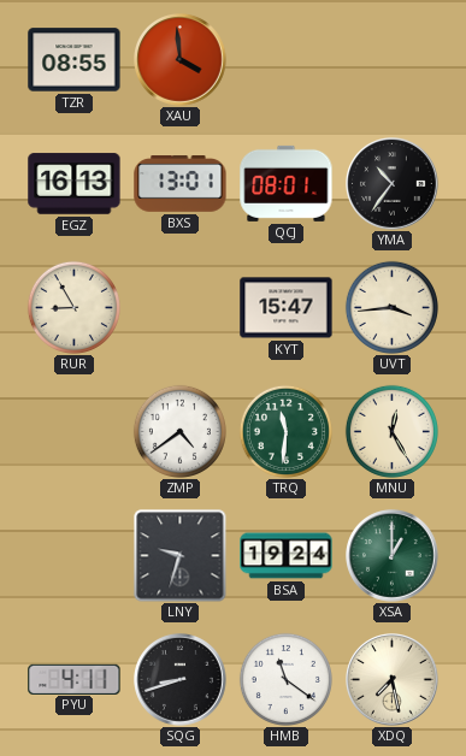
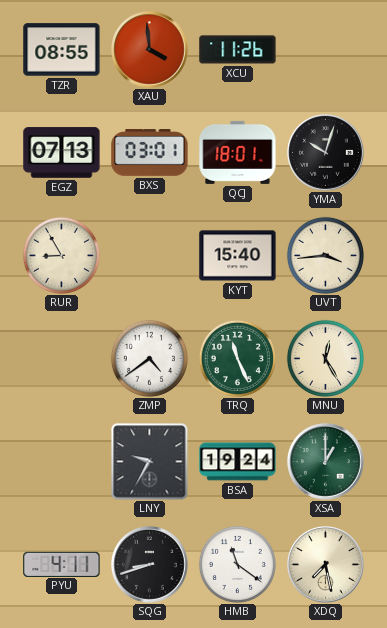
XCU: none -> 11:26
EGZ: 16:13 -> 07:13
BXS: 13:01 -> 03:01
QCJ: 08:01 -> 18:01
YMA: 10:36 -> 10:03
KYT: 15:47 -> 15:40
TRQ: 11:31 -> 11:26
LNY: 9:33 -> 9:35
